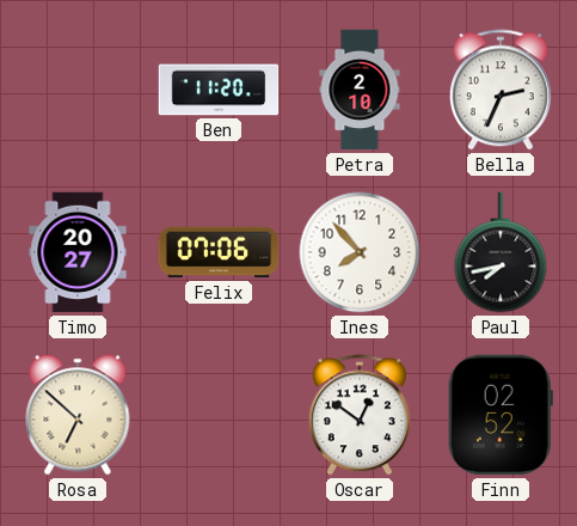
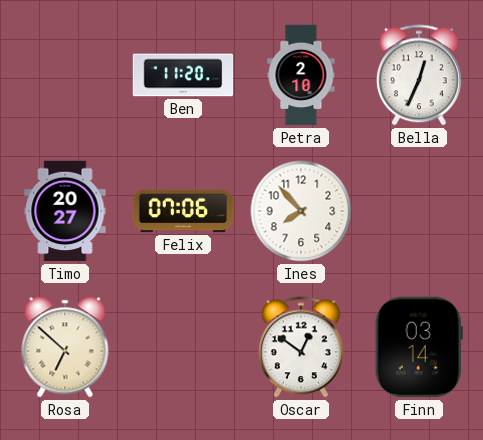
Bella: 2:34 -> 12:34
Paul: 7:43 -> none
Finn: 02:52 -> 03:14
